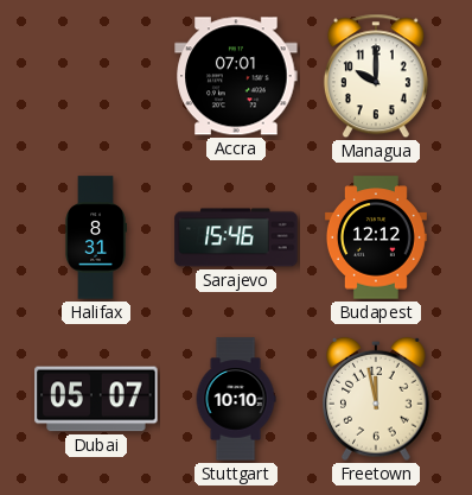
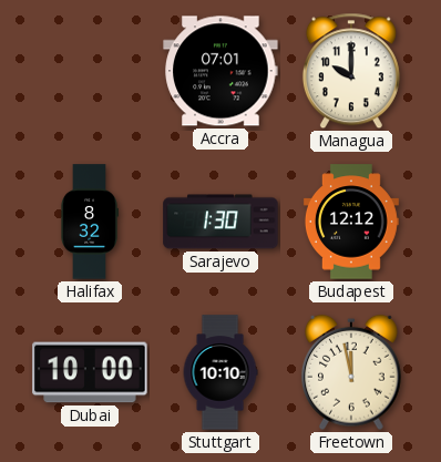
Halifax: 8:31 -> 8:32
Sarajevo: 15:46 -> 1:30
Dubai: 05:07 -> 10:00
